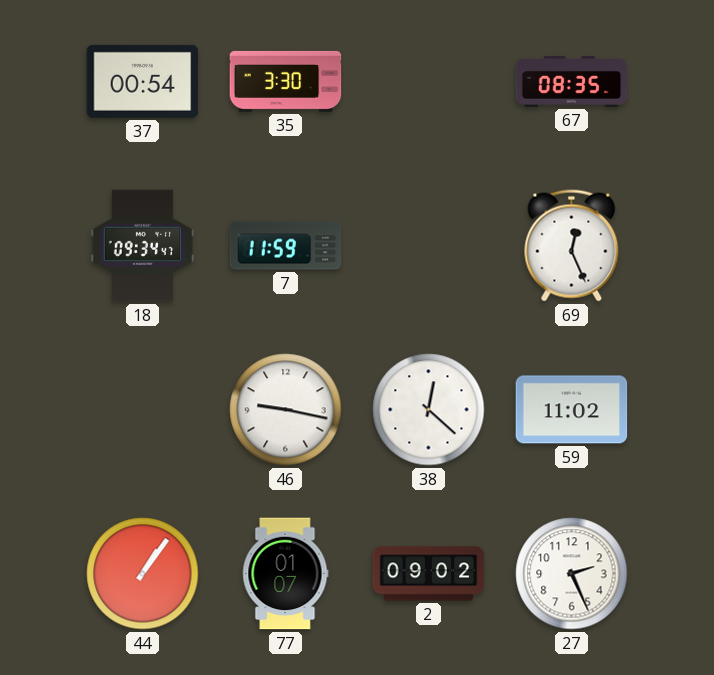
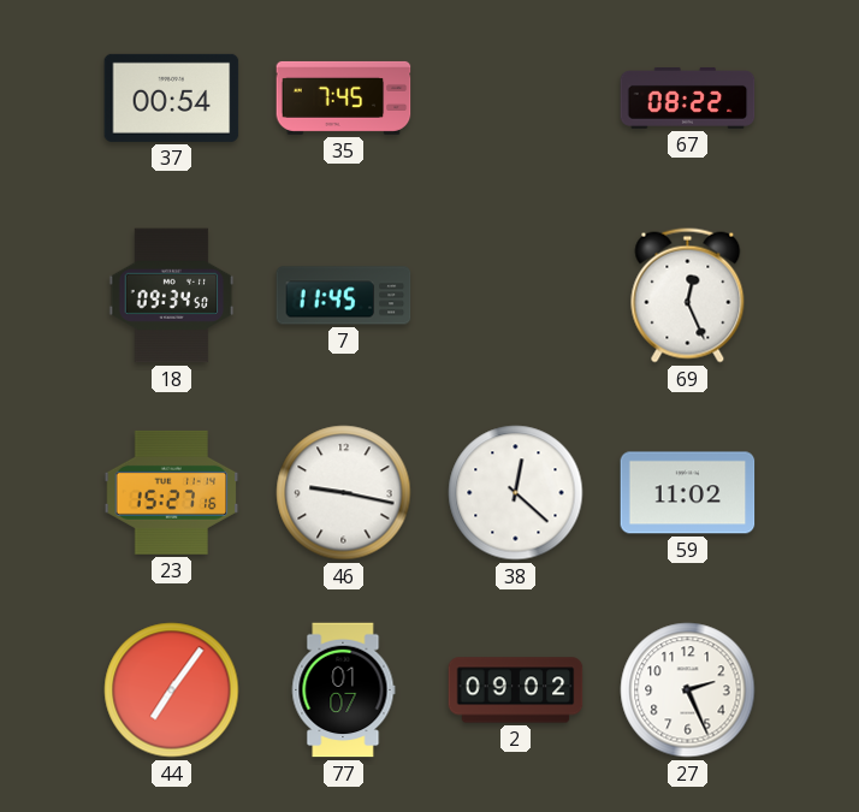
35: 3:30 -> 7:45
67: 08:35 -> 08:22
18: 09:34:47 -> 09:34:50
7: 11:59 -> 11:45
23: none -> 15:27
44: 1:06 -> 7:06
